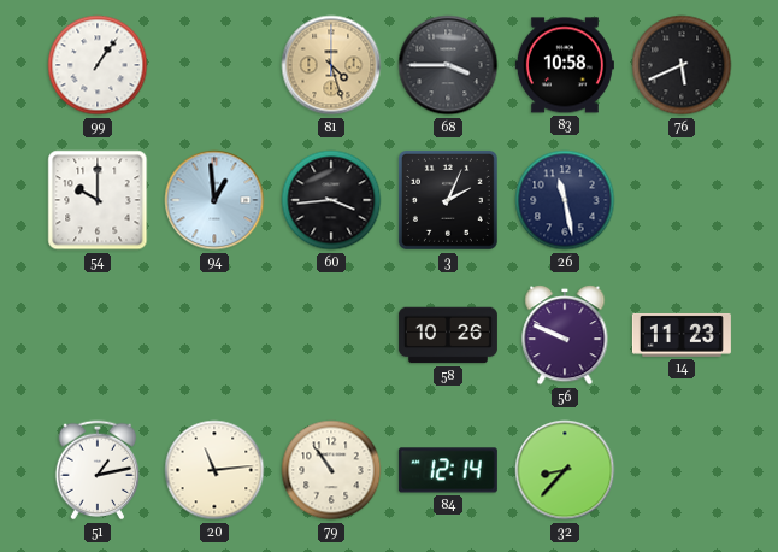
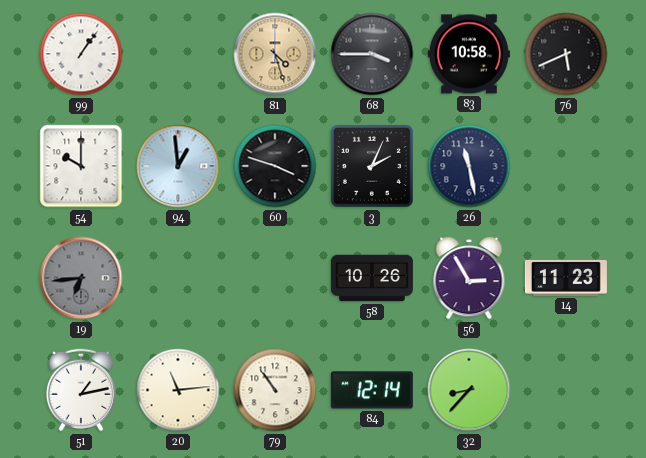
60: 3:44 -> 3:48
19: none -> 6:44
56: 9:49 -> 2:55
